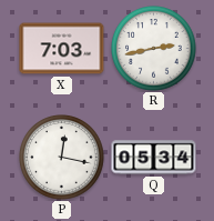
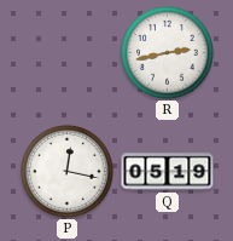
X: 7:03 -> none
Q: 05:34 -> 05:19
